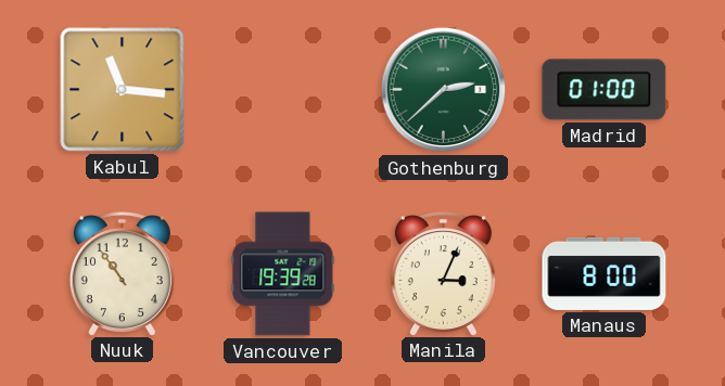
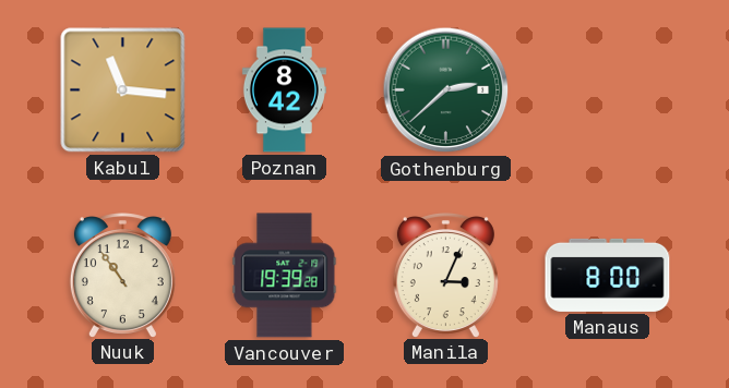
Poznan: none -> 8:42
Madrid: 01:00 -> none
